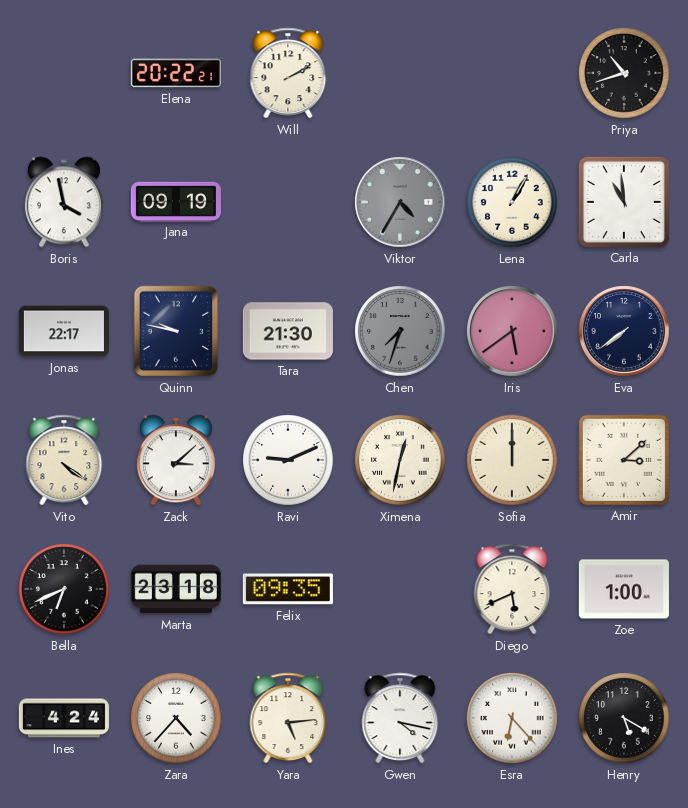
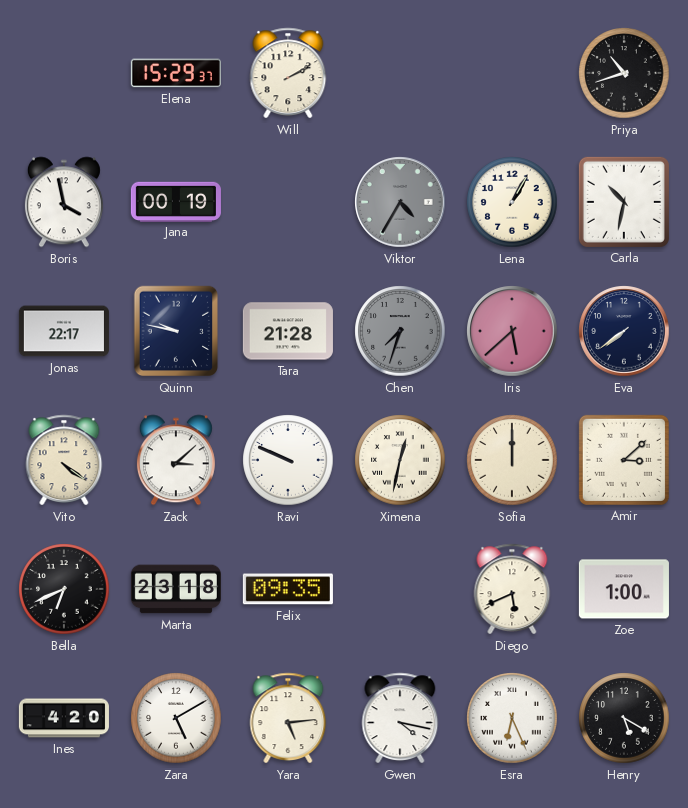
Elena: 20:22 -> 15:29
Jana: 09:19 -> 00:19
Carla: 10:59 -> 10:32
Tara: 21:30 -> 21:28
Iris: 5:39 -> 5:38
Ravi: 9:11 -> 9:49
Ines: 4:24 -> 4:20
Zara: 4:37 -> 5:10
Esra: 6:23 -> 6:26
